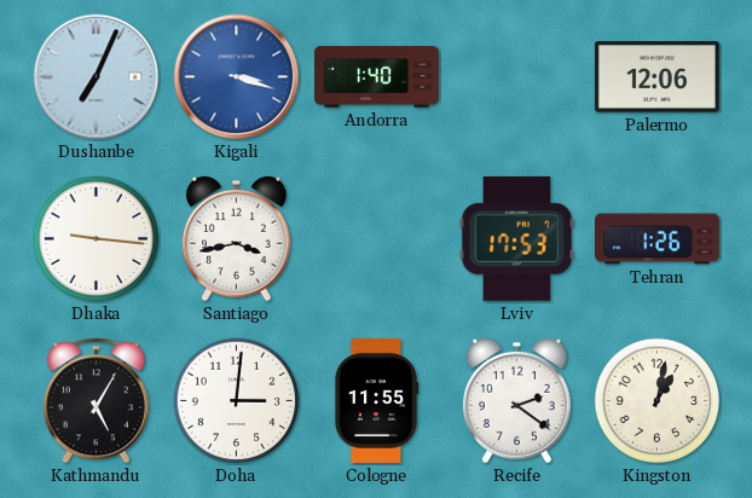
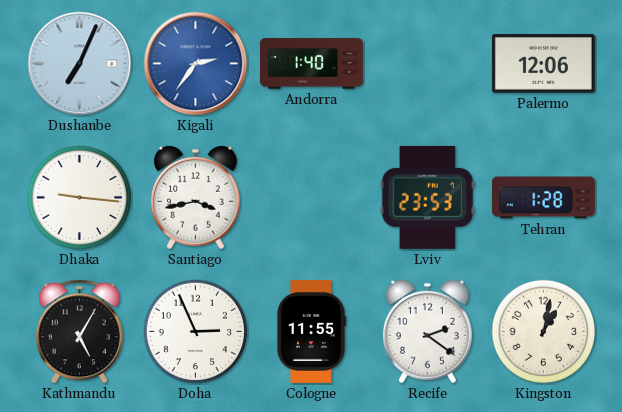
Kigali: 3:18 -> 2:36
Lviv: 17:53 -> 23:53
Tehran: 1:26 -> 1:28
Doha: 3:01 -> 2:56
